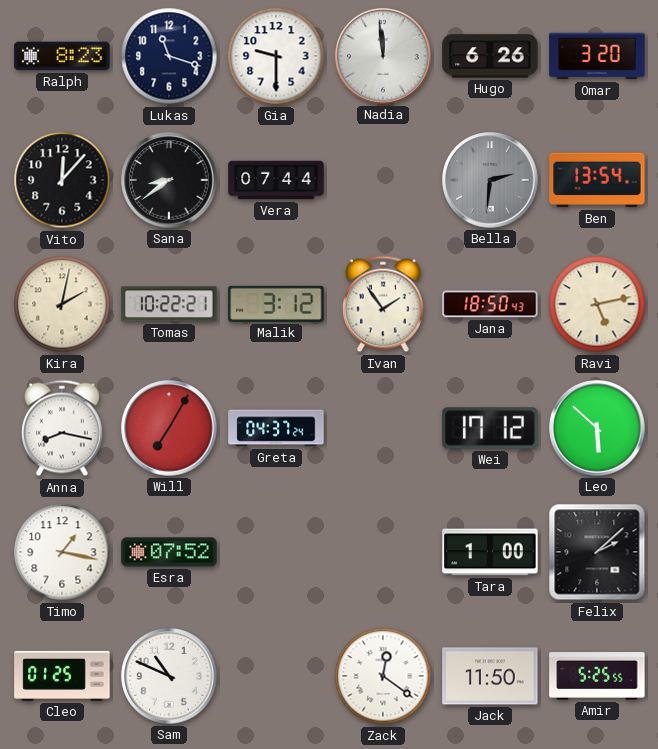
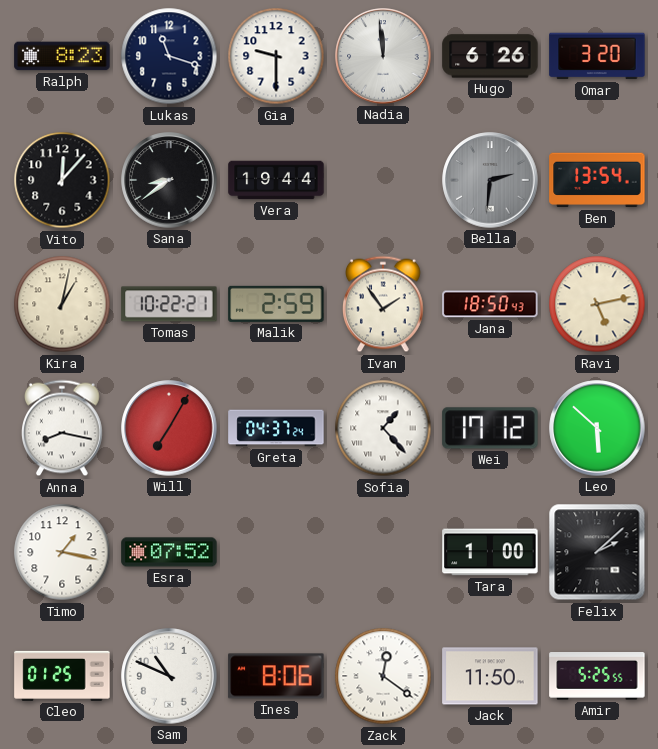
Vera: 07:44 -> 19:44
Kira: 2:02 -> 1:02
Malik: 3:12 -> 2:59
Sofia: none -> 1:23
Ines: none -> 8:06
